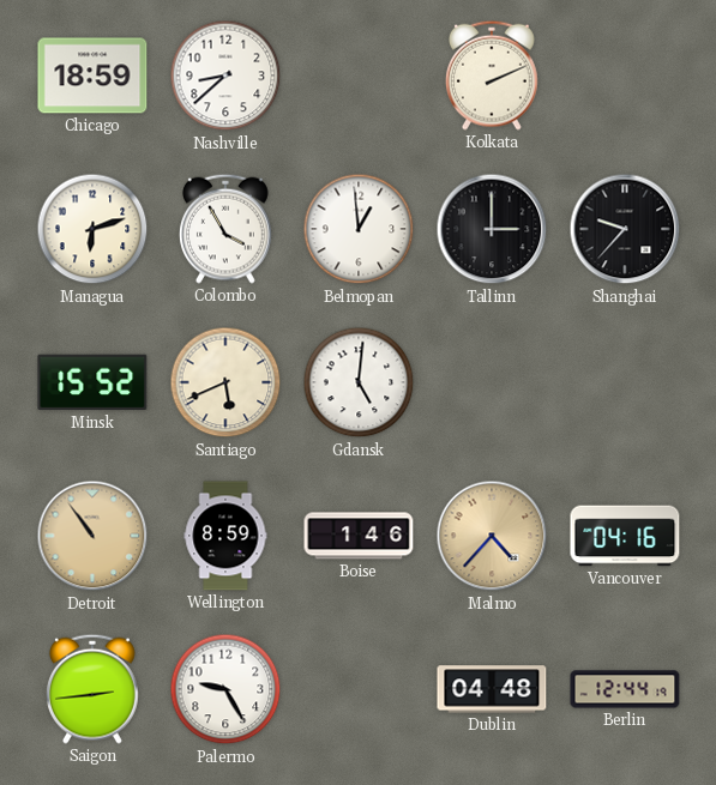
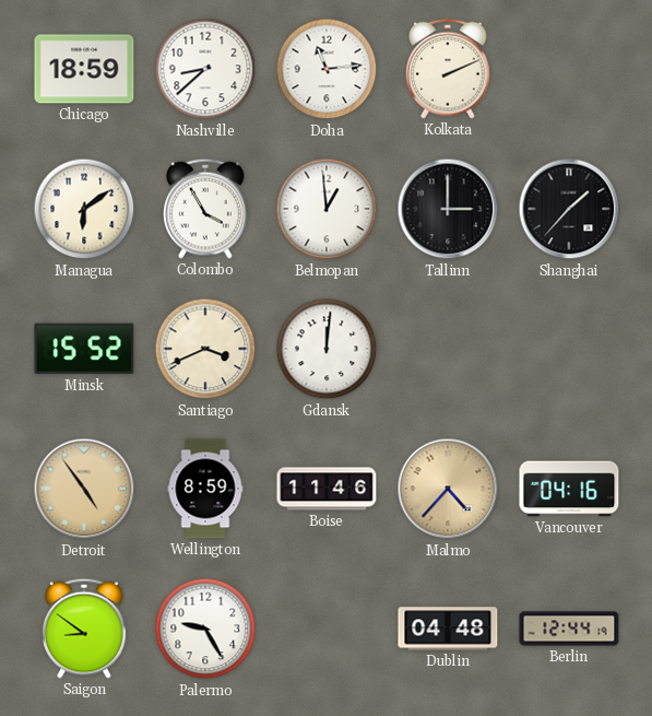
Doha: none -> 11:14
Managua: 6:12 -> 6:09
Shanghai: 9:37 -> 1:37
Santiago: 5:41 -> 3:41
Gdansk: 5:01 -> 12:01
Detroit: 10:54 -> 4:54
Boise: 1:46 -> 11:46
Saigon: 2:44 -> 8:51
